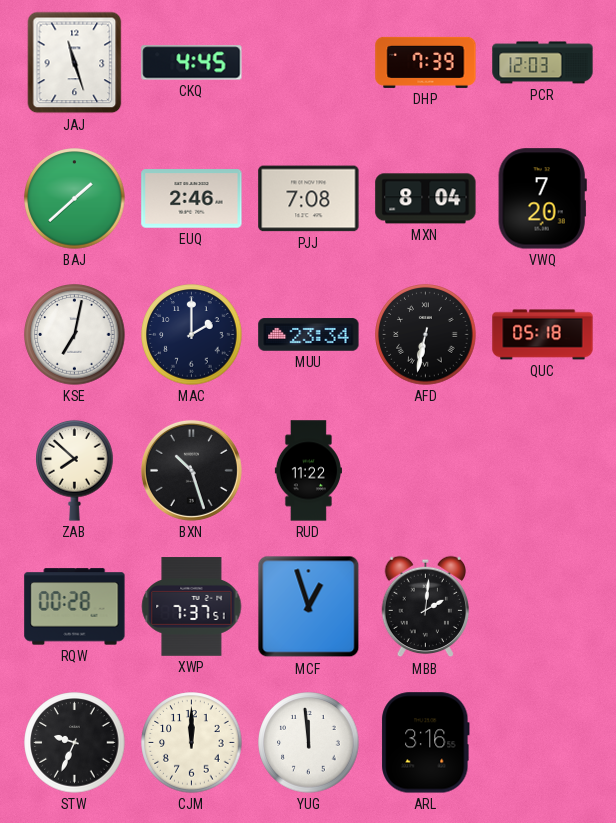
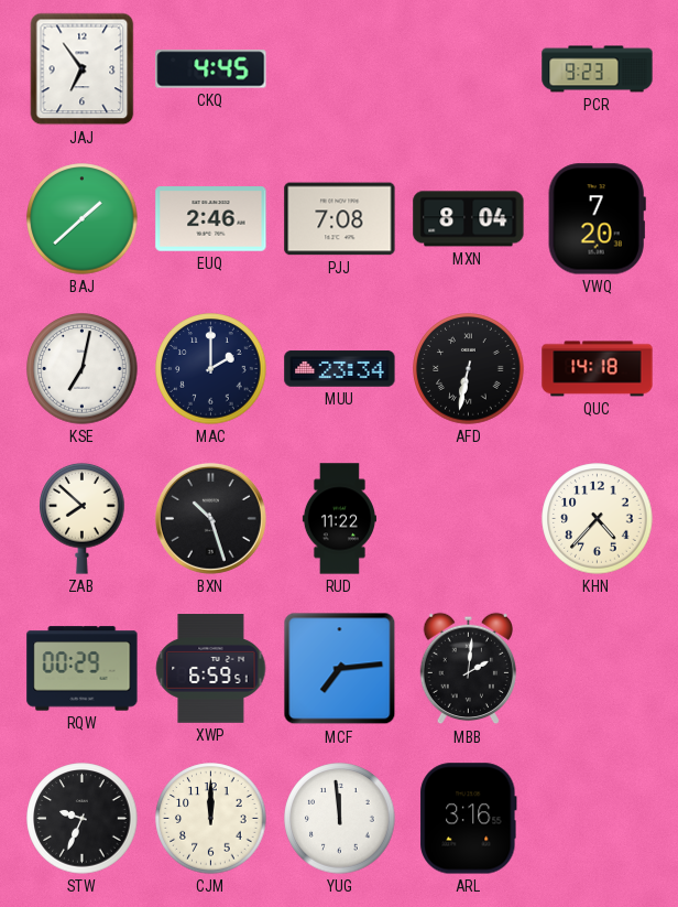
JAJ: 11:27 -> 6:54
DHP: 7:39 -> none
PCR: 12:03 -> 9:23
QUC: 05:18 -> 14:18
KHN: none -> 4:37
RQW: 00:28 -> 00:29
XWP: 7:37 -> 6:59
MCF: 12:57 -> 7:14
